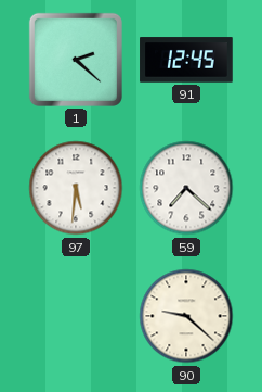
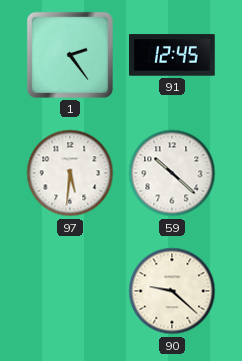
1: 2:22 -> 2:24
59: 7:22 -> 10:22
